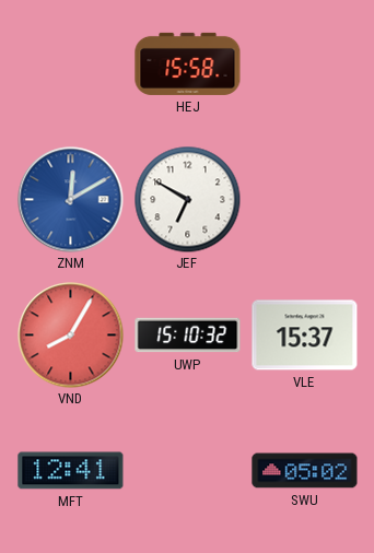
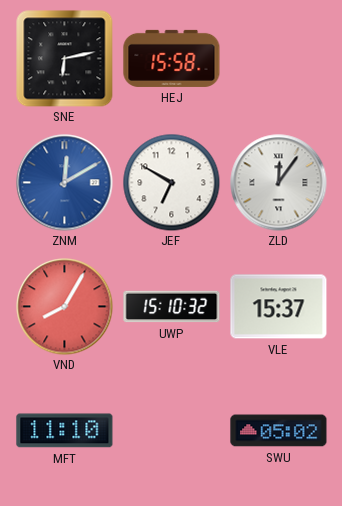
SNE: none -> 6:13
ZLD: none -> 12:06
MFT: 12:41 -> 11:10
